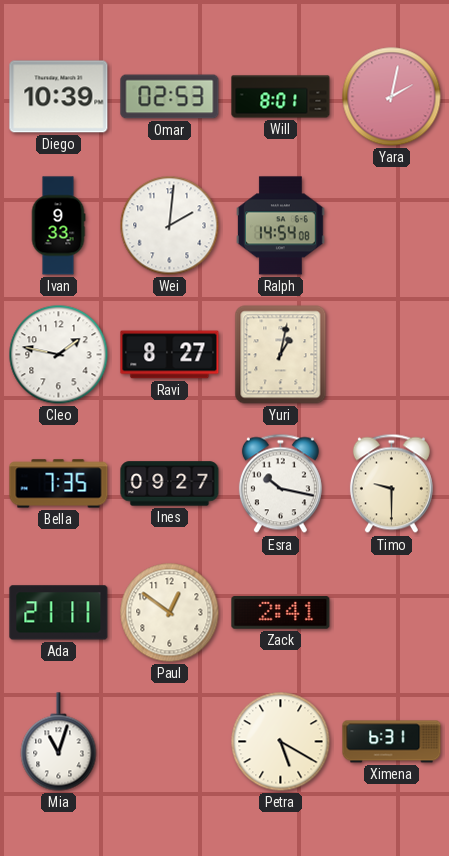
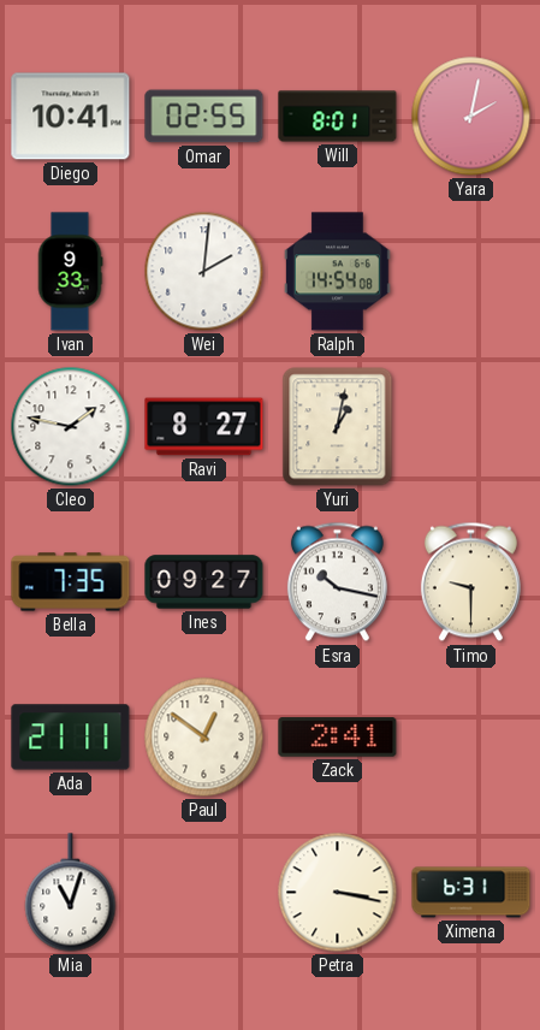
Diego: 10:39 -> 10:41
Omar: 02:53 -> 02:55
Petra: 5:20 -> 3:17
